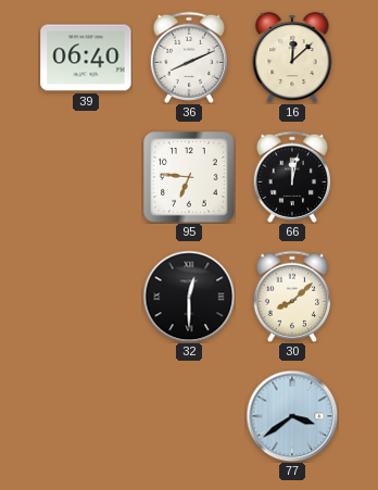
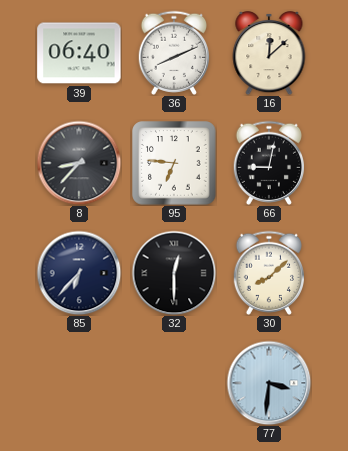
8: none -> 8:37
66: 12:02 -> 9:02
85: none -> 6:37
77: 3:39 -> 3:31
